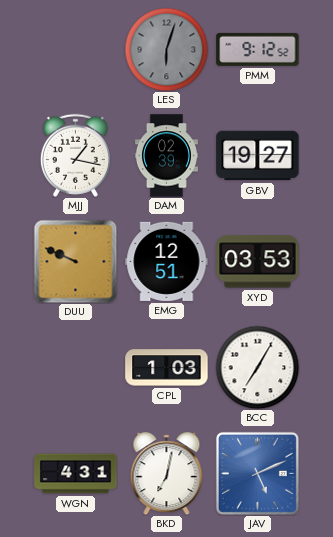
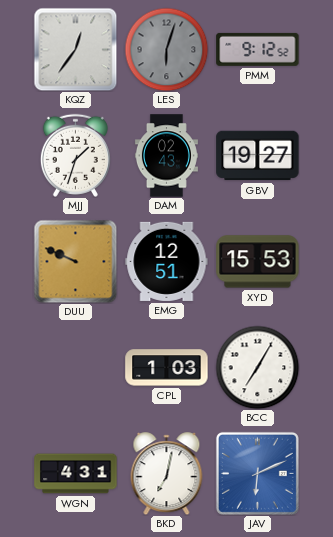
KQZ: none -> 12:36
MJJ: 1:17 -> 1:33
DAM: 02:39 -> 02:43
XYD: 03:53 -> 15:53
JAV: 5:11 -> 6:11
